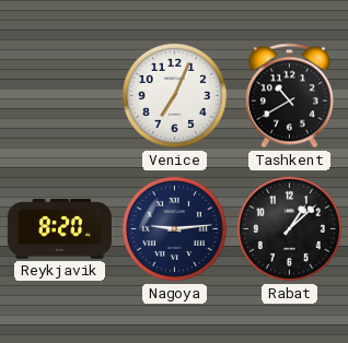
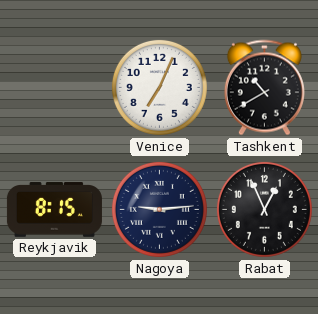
Reykjavik: 8:20 -> 8:15
Rabat: 1:08 -> 12:56
